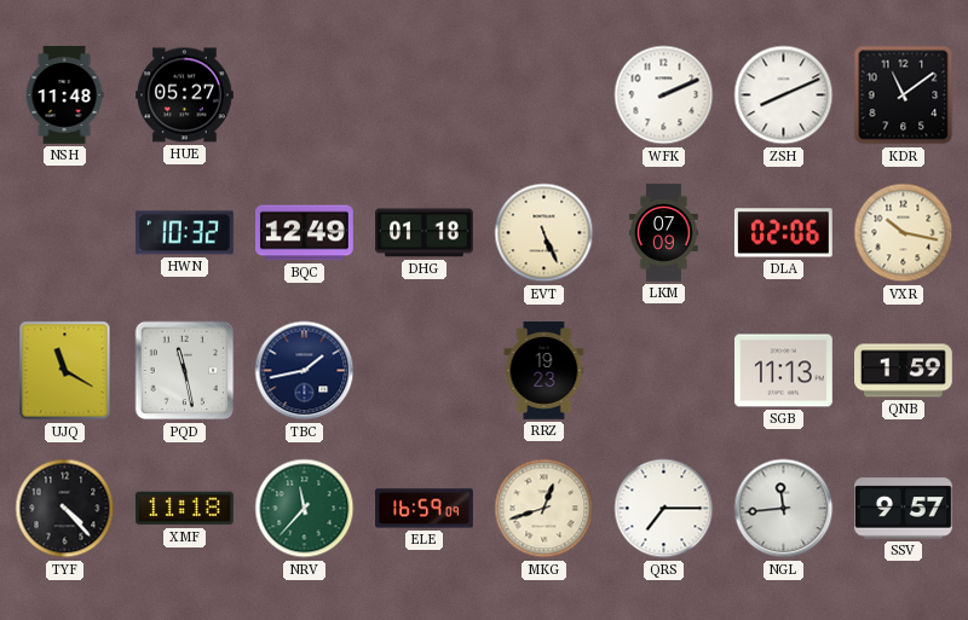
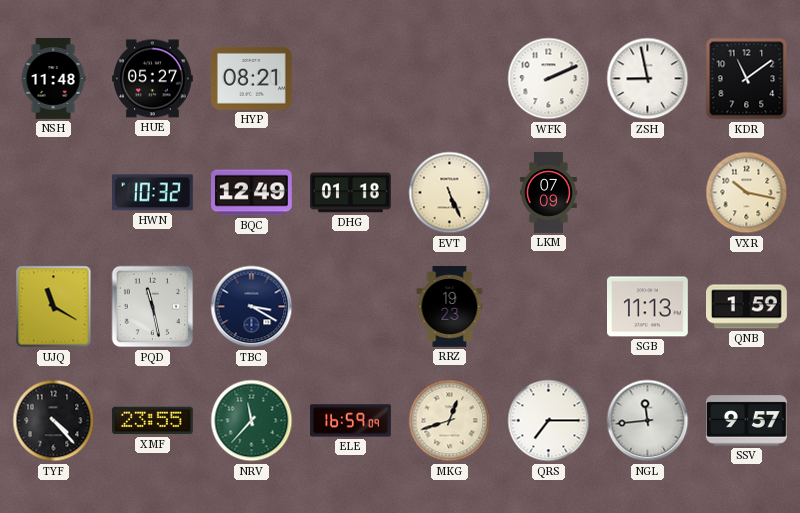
HYP: none -> 08:21
ZSH: 8:11 -> 8:58
DLA: 02:06 -> none
TBC: 1:43 -> 3:20
XMF: 11:18 -> 23:55
